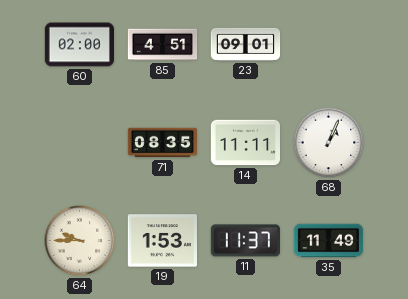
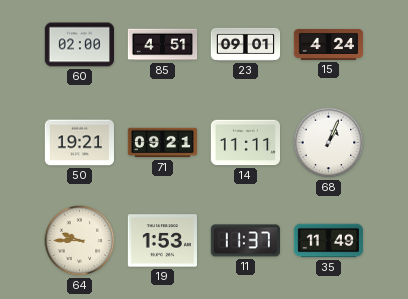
15: none -> 4:24
50: none -> 19:21
71: 08:35 -> 09:21
